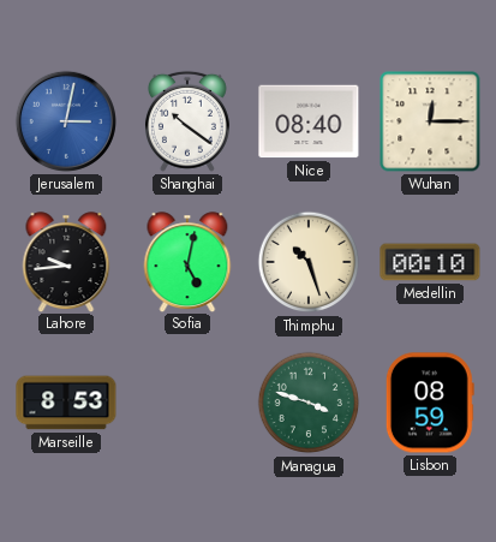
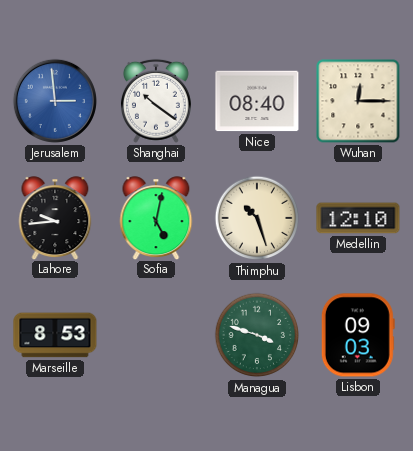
Jerusalem: 3:02 -> 2:59
Medellin: 00:10 -> 12:10
Lisbon: 08:59 -> 09:03
